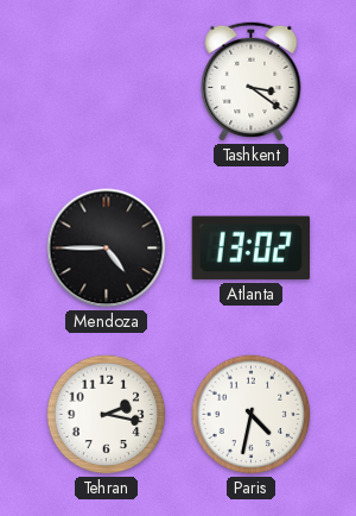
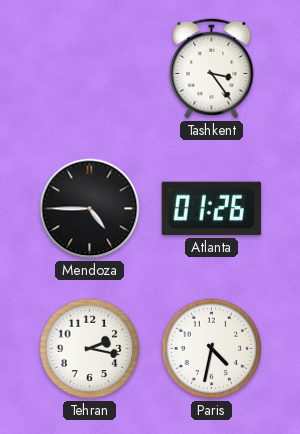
Tashkent: 3:21 -> 3:24
Atlanta: 13:02 -> 01:26
